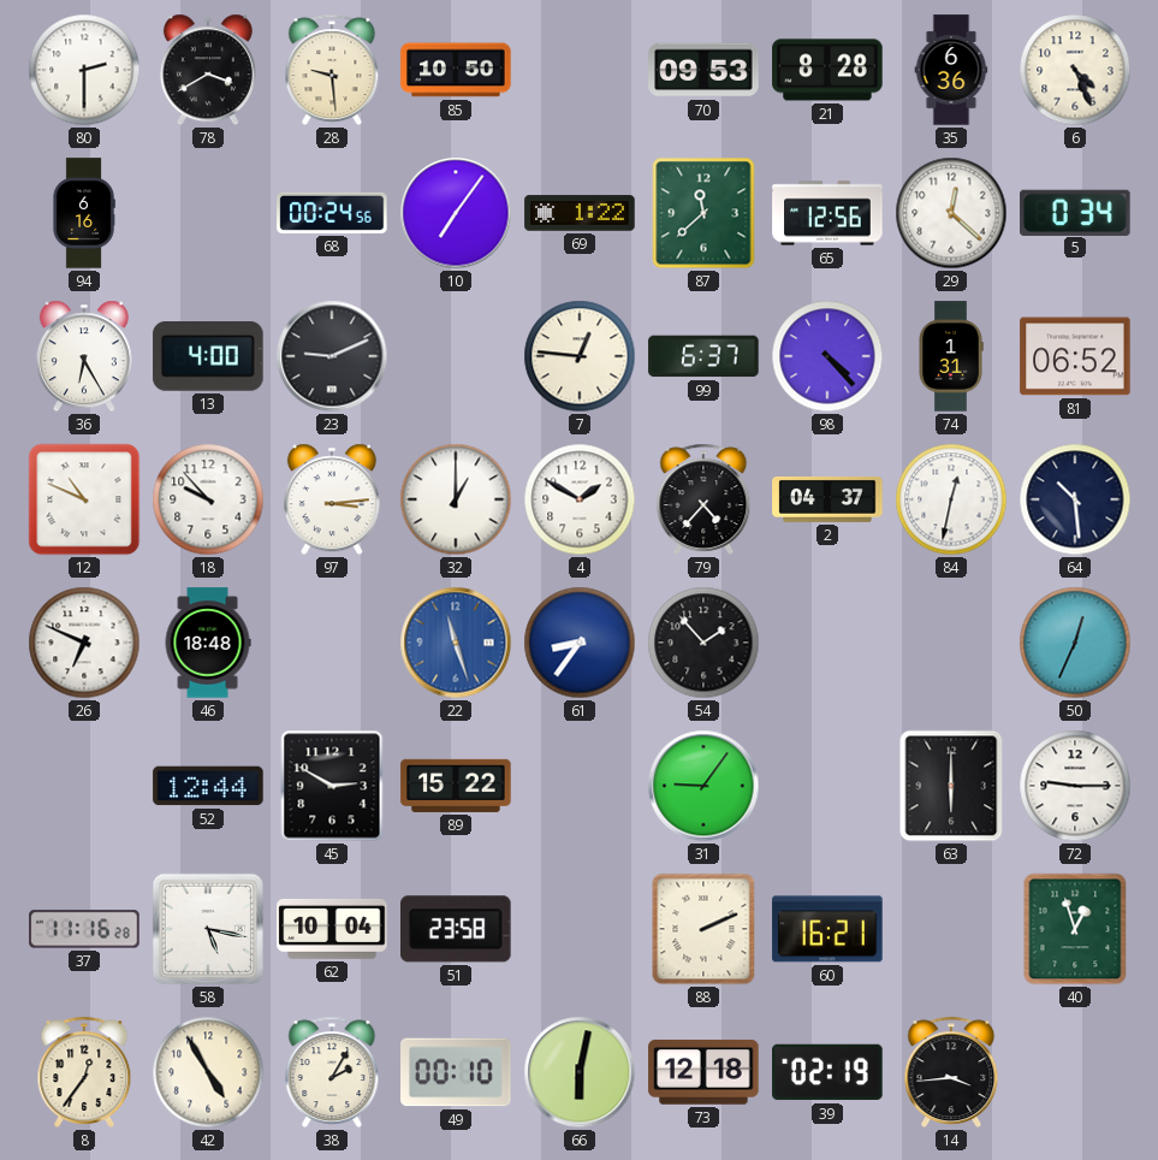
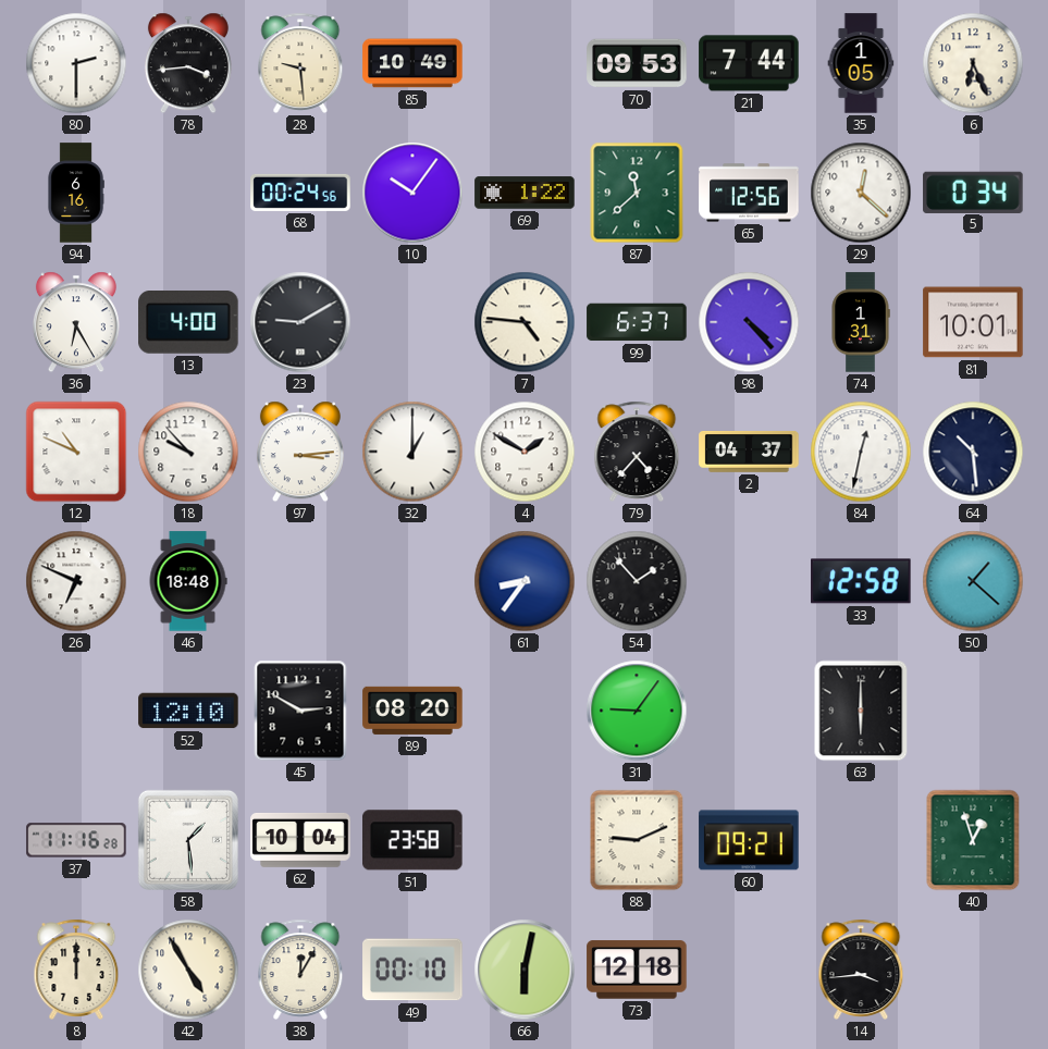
78: 3:40 -> 3:44
85: 10:50 -> 10:49
21: 8:28 -> 7:44
35: 6:36 -> 1:05
6: 4:26 -> 6:26
10: 7:06 -> 10:06
23: 9:11 -> 9:10
7: 12:46 -> 4:46
81: 06:52 -> 10:01
22: 11:27 -> none
33: none -> 12:58
50: 12:34 -> 1:22
52: 12:44 -> 12:10
89: 15:22 -> 08:20
72: 9:15 -> none
58: 5:17 -> 1:29
88: 2:11 -> 9:11
60: 16:21 -> 09:21
8: 12:36 -> 12:00
38: 2:05 -> 12:05
39: 02:19 -> none
